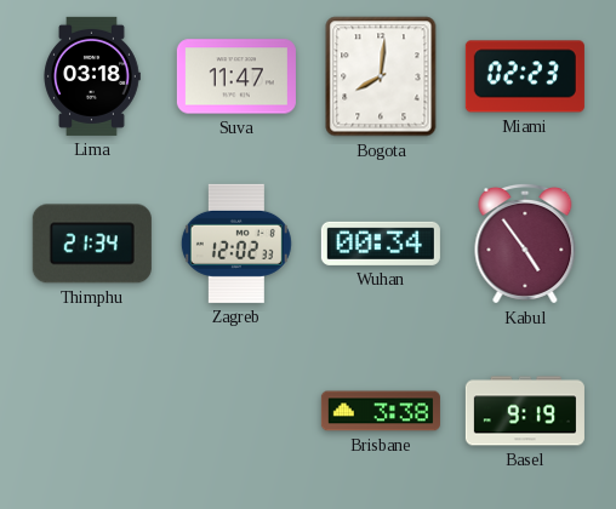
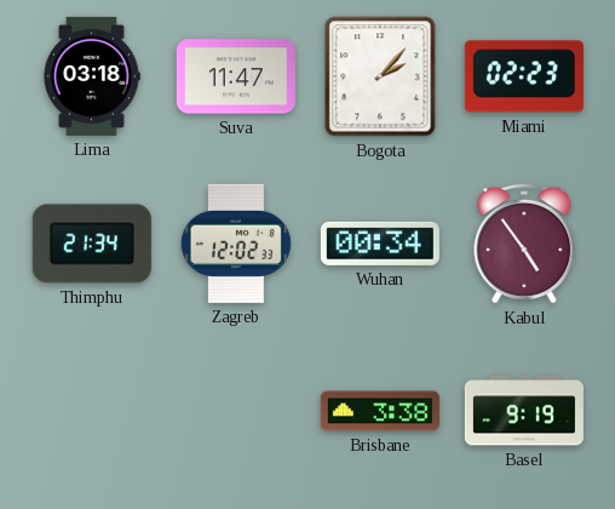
Bogota: 8:01 -> 2:07
